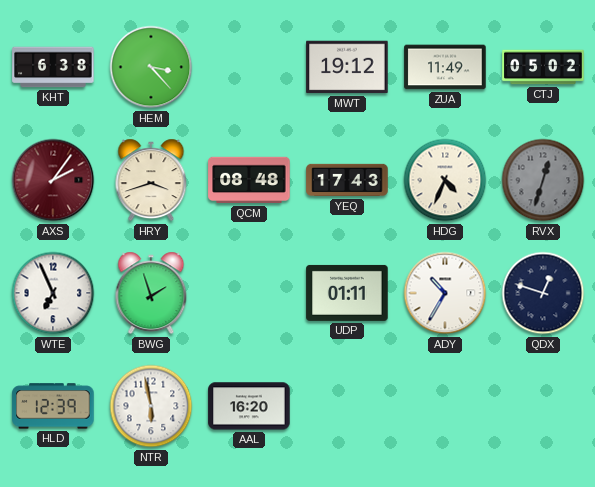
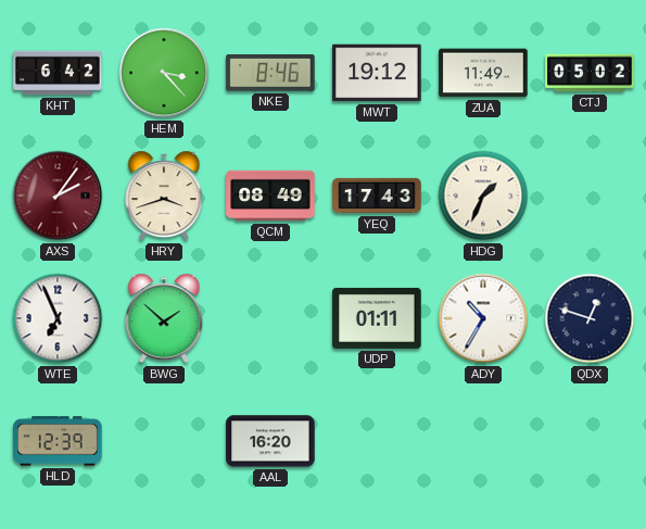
KHT: 6:38 -> 6:42
NKE: none -> 8:46
QCM: 08:48 -> 08:49
HDG: 4:34 -> 1:34
RVX: 12:33 -> none
BWG: 1:57 -> 1:52
NTR: 5:58 -> none
